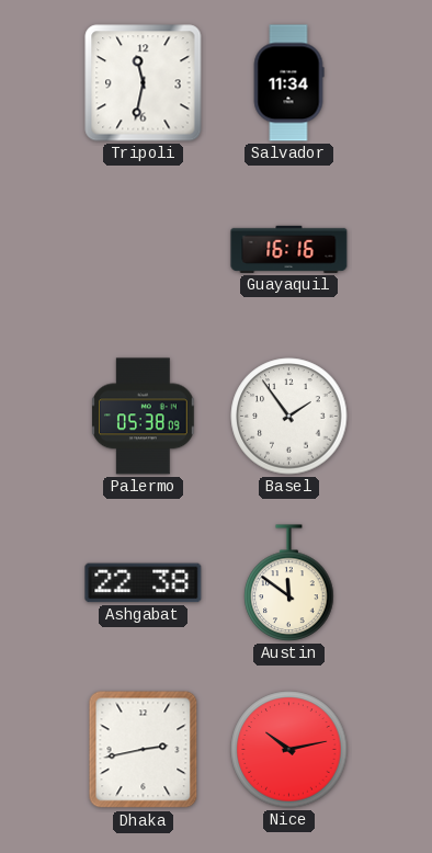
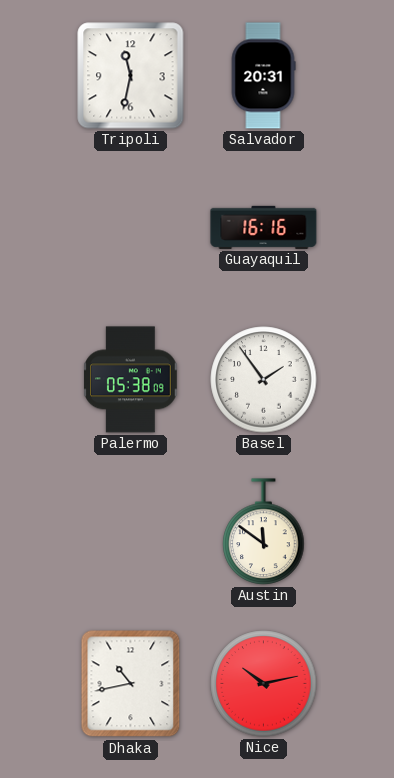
Salvador: 11:34 -> 20:31
Ashgabat: 22:38 -> none
Dhaka: 2:43 -> 10:43
